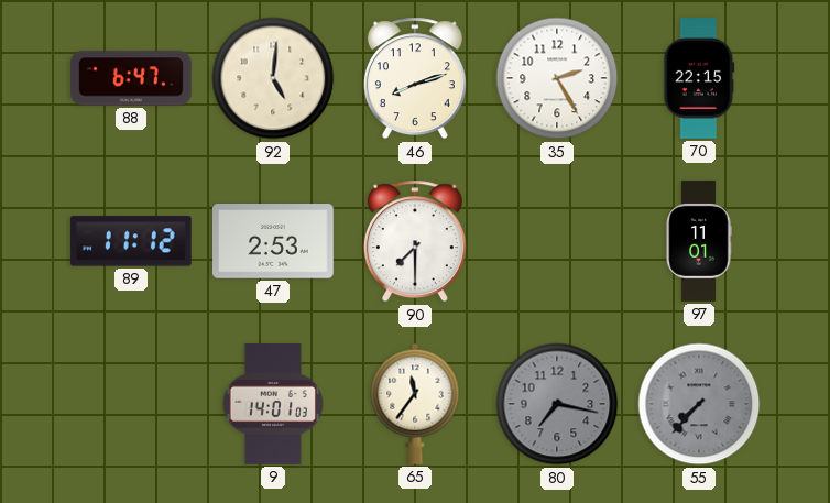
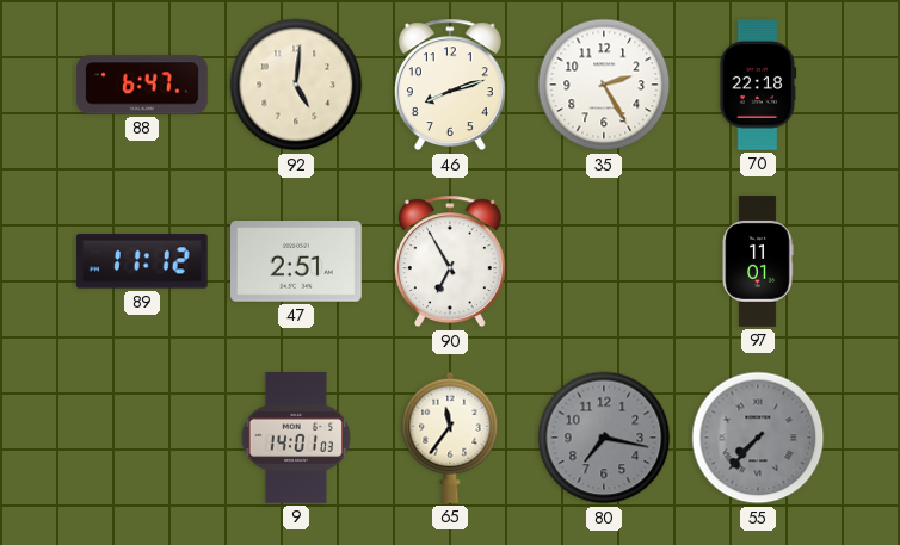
70: 22:15 -> 22:18
47: 2:53 -> 2:51
90: 7:30 -> 6:55
